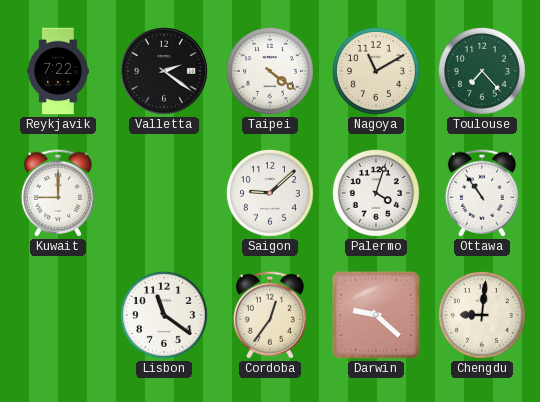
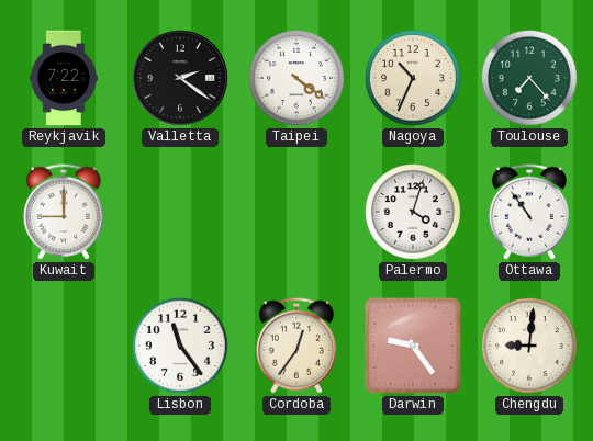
Nagoya: 11:10 -> 10:34
Saigon: 9:08 -> none
Lisbon: 11:21 -> 11:24
Darwin: 9:22 -> 9:24
